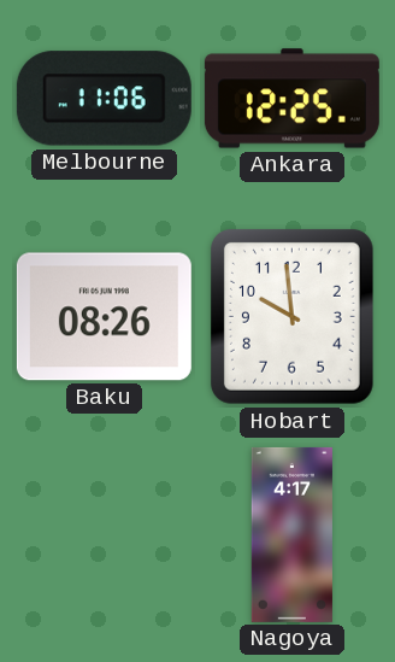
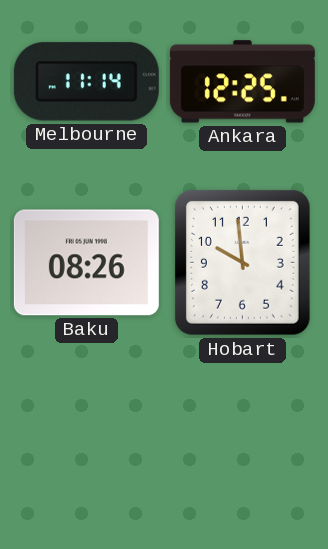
Melbourne: 11:06 -> 11:14
Nagoya: 4:17 -> none
